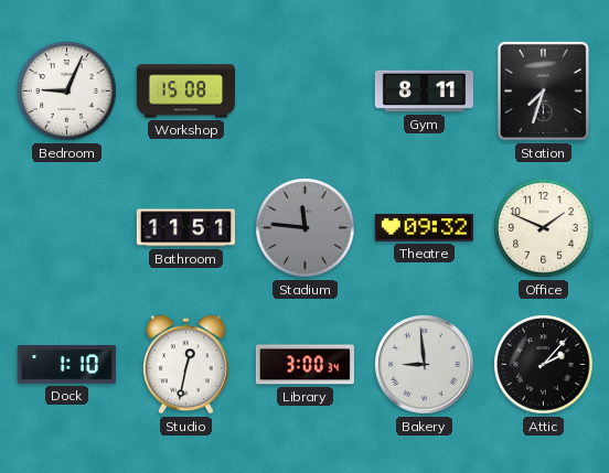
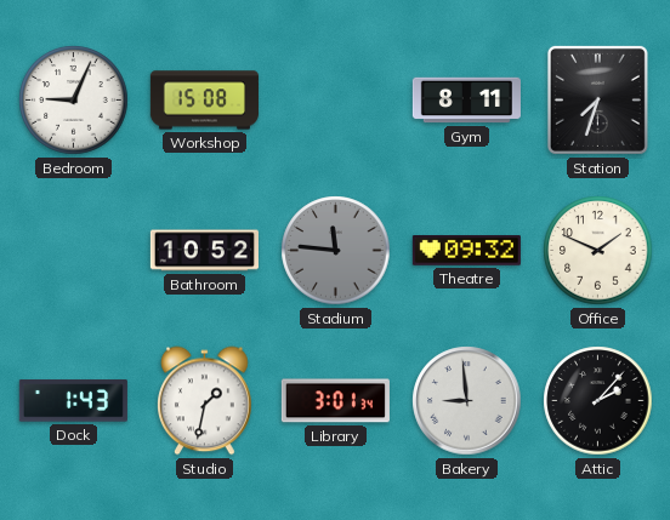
Bathroom: 11:51 -> 10:52
Dock: 1:10 -> 1:43
Studio: 12:32 -> 1:32
Library: 3:00 -> 3:01
